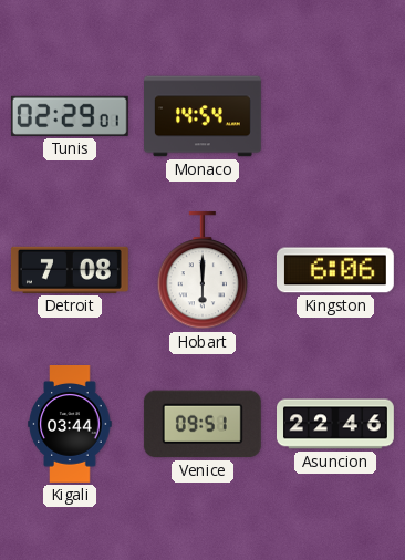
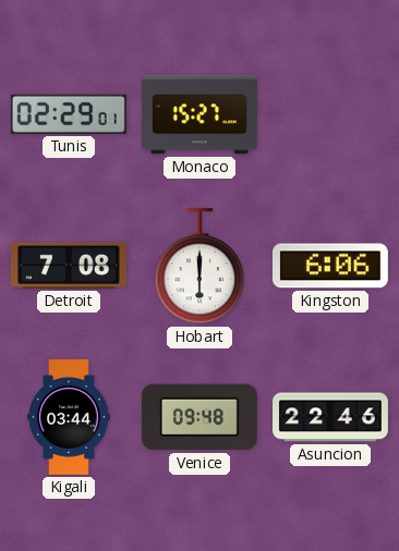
Monaco: 14:54 -> 15:27
Venice: 09:51 -> 09:48
